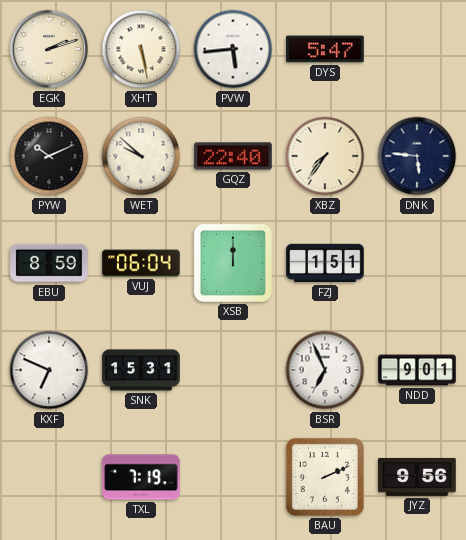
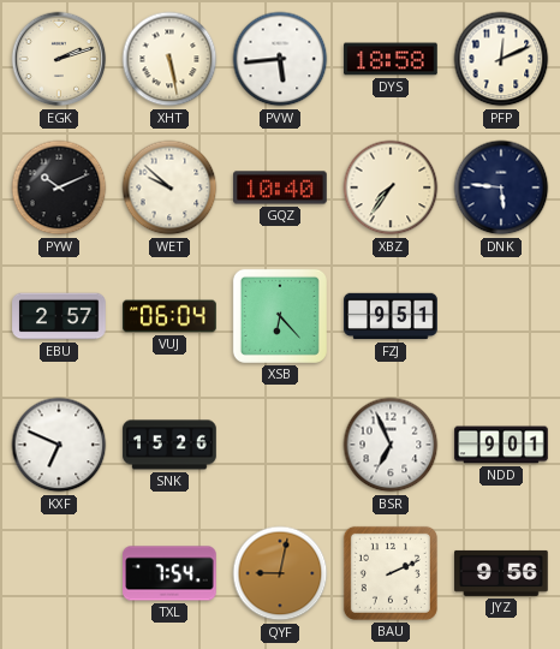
DYS: 5:47 -> 18:58
PFP: none -> 12:11
GQZ: 22:40 -> 10:40
EBU: 8:59 -> 2:57
XSB: 12:00 -> 6:23
FZJ: 1:51 -> 9:51
SNK: 15:31 -> 15:26
TXL: 7:19 -> 7:54
QYF: none -> 9:02
